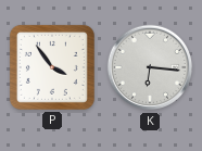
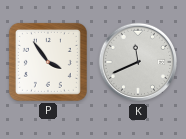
K: 6:16 -> 11:41
